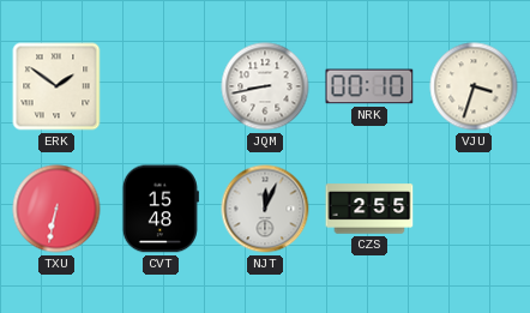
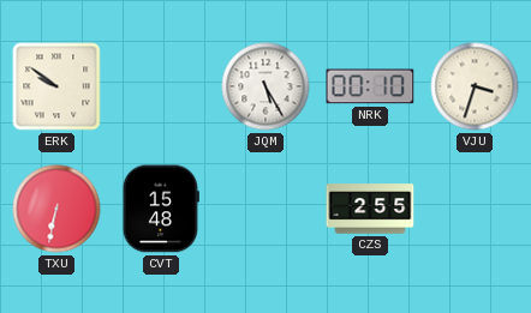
ERK: 1:51 -> 9:51
JQM: 8:43 -> 5:25
NJT: 12:04 -> none
